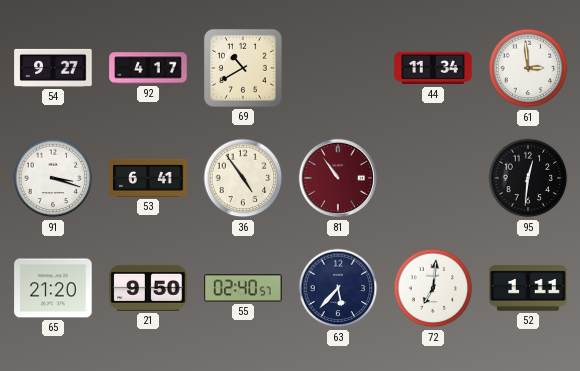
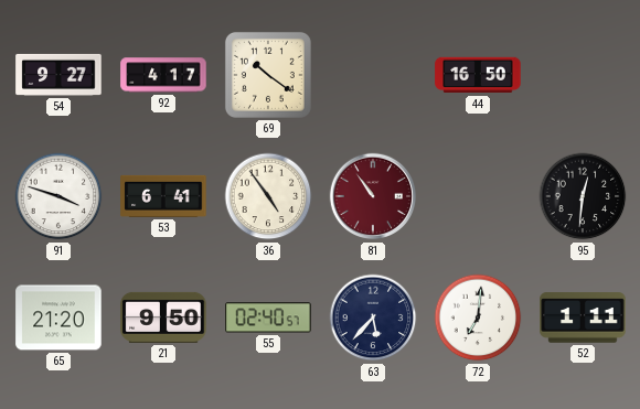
69: 10:40 -> 10:21
44: 11:34 -> 16:50
61: 2:59 -> none
91: 3:18 -> 3:48
